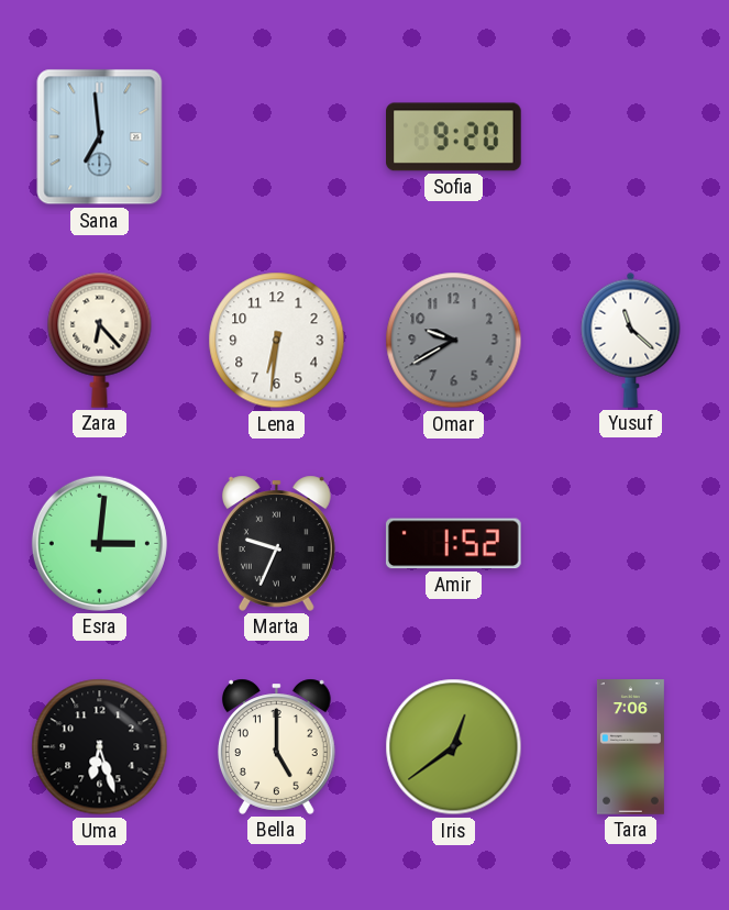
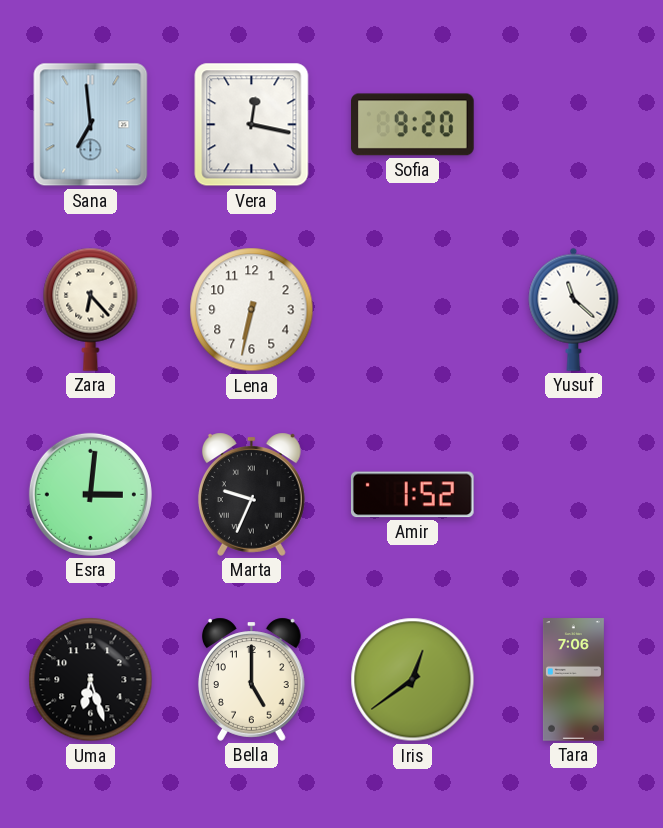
Vera: none -> 12:17
Lena: 6:31 -> 6:32
Omar: 9:40 -> none
